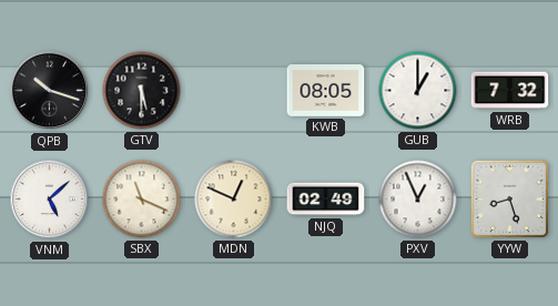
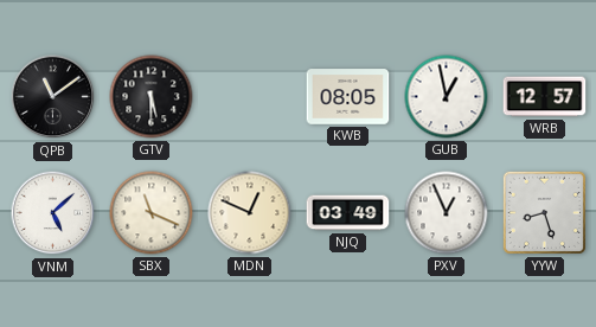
QPB: 10:18 -> 11:09
GUB: 1:00 -> 12:58
WRB: 7:32 -> 12:57
NJQ: 02:49 -> 03:49
